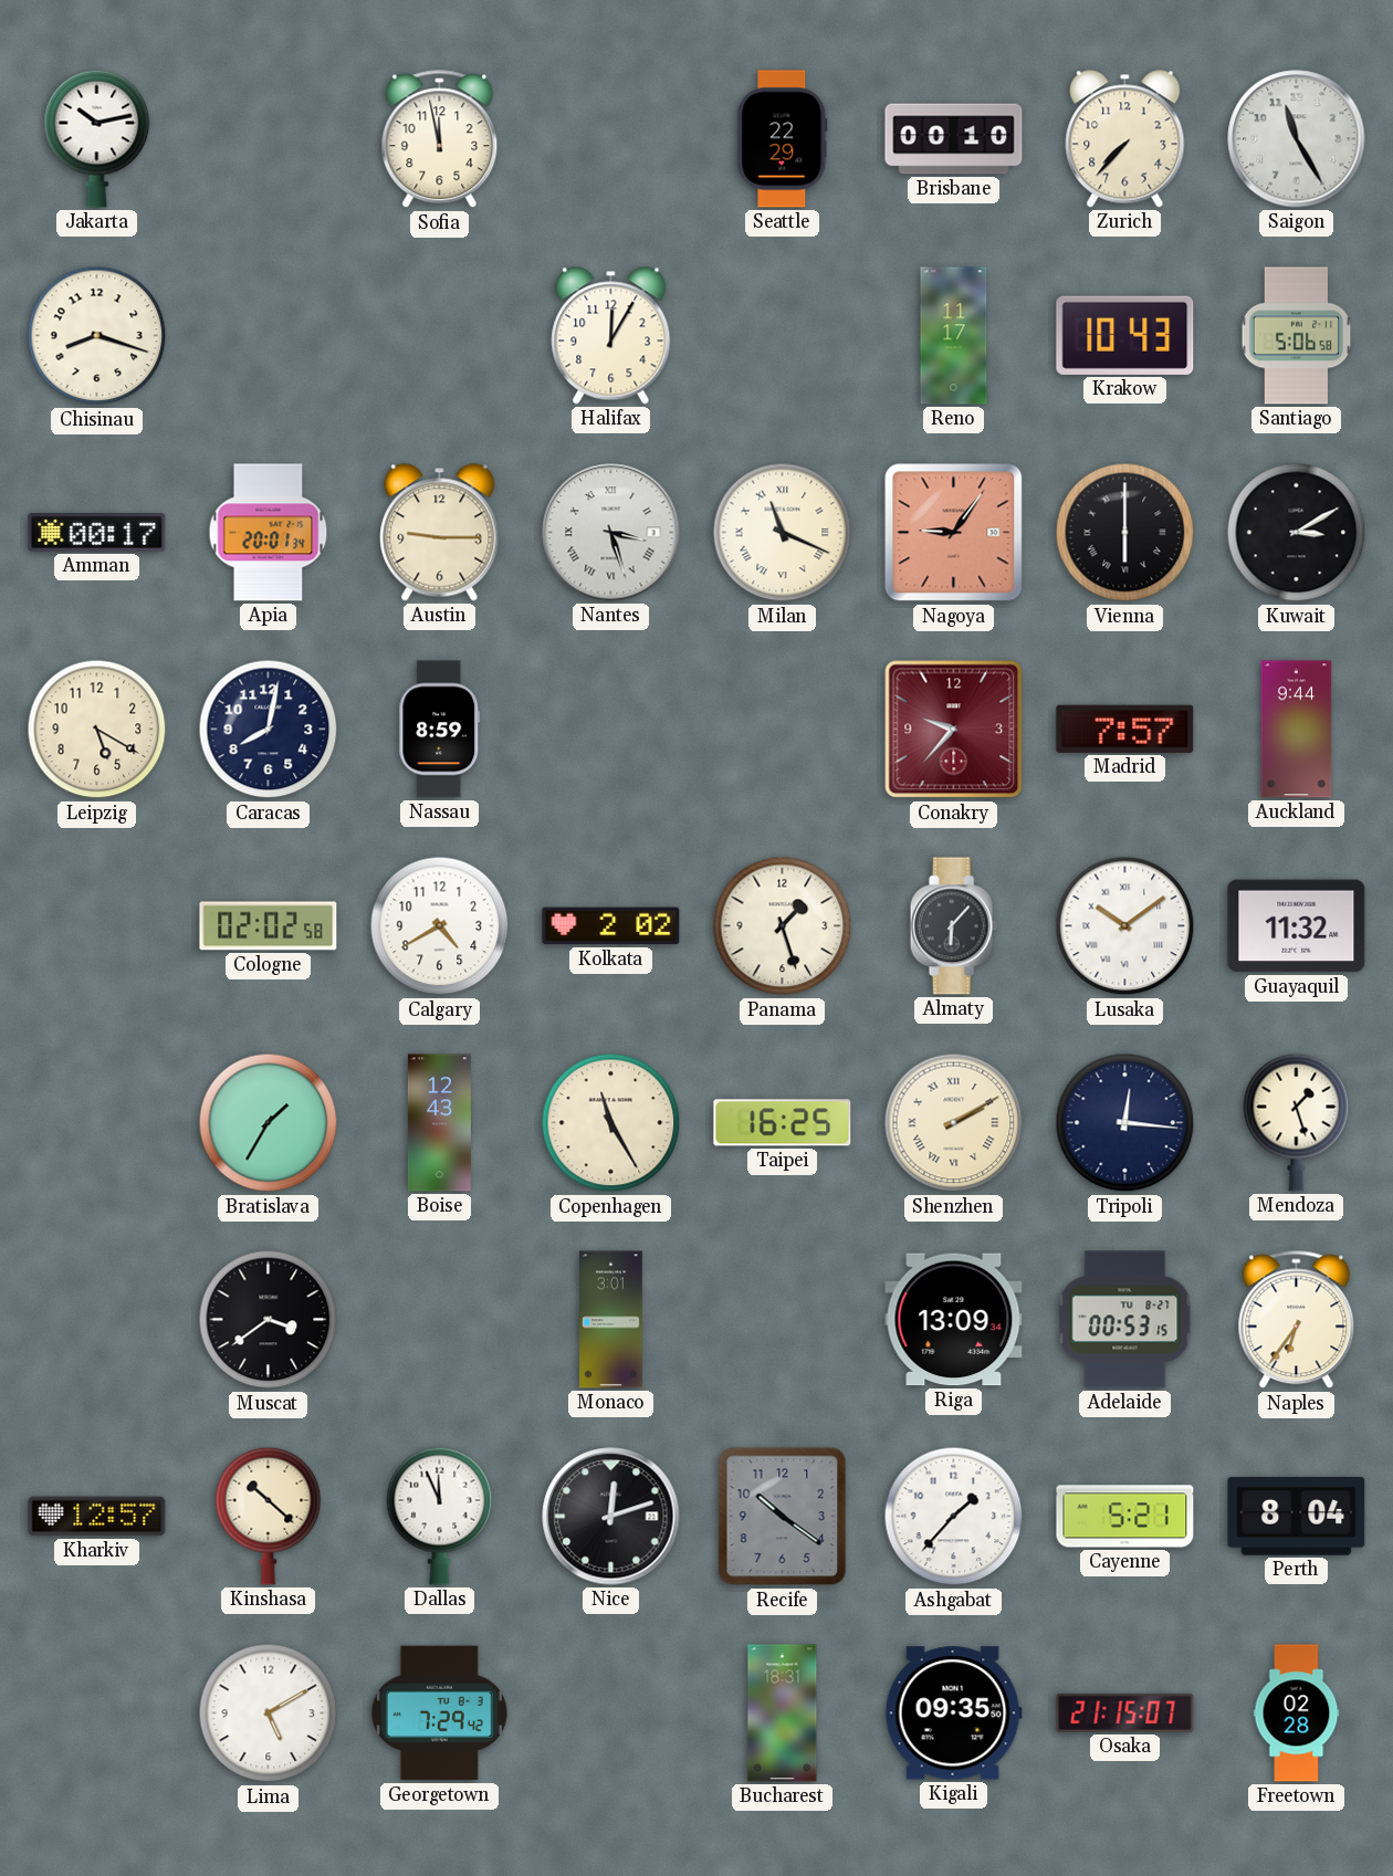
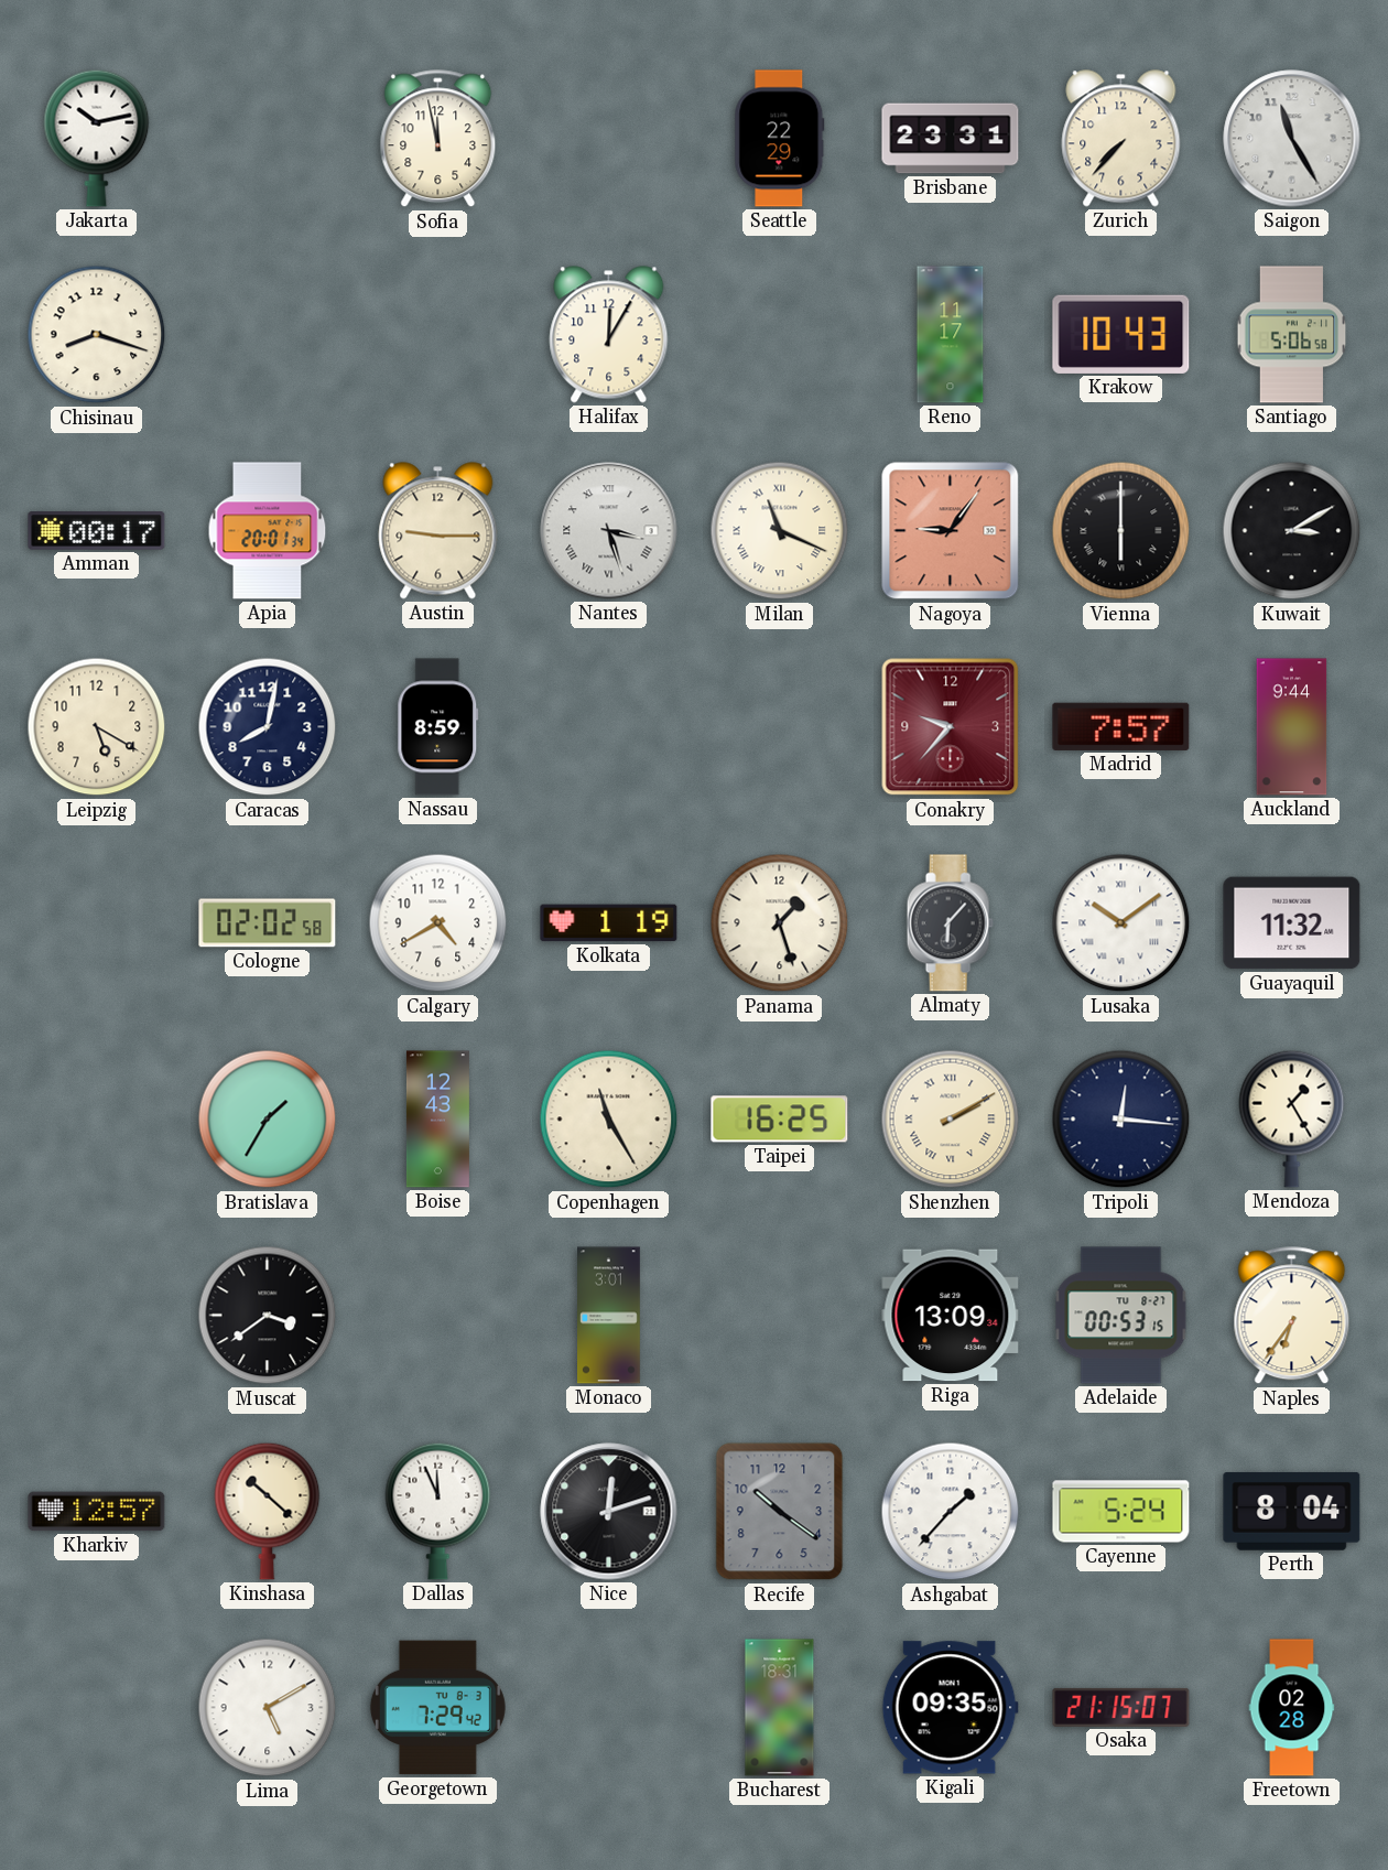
Brisbane: 00:10 -> 23:31
Kolkata: 2:02 -> 1:19
Mendoza: 1:27 -> 1:25
Cayenne: 5:21 -> 5:24
